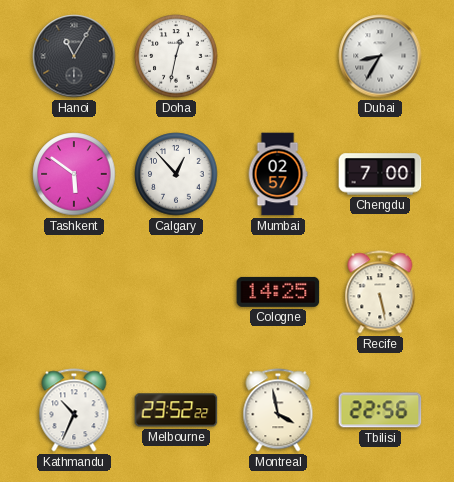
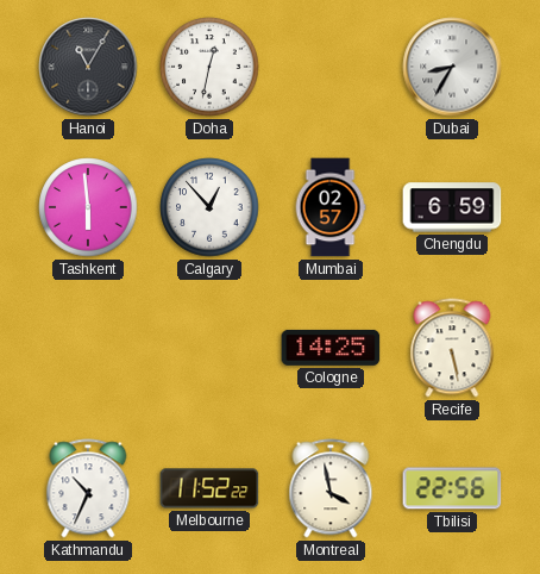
Tashkent: 5:51 -> 5:59
Chengdu: 7:00 -> 6:59
Melbourne: 23:52 -> 11:52
